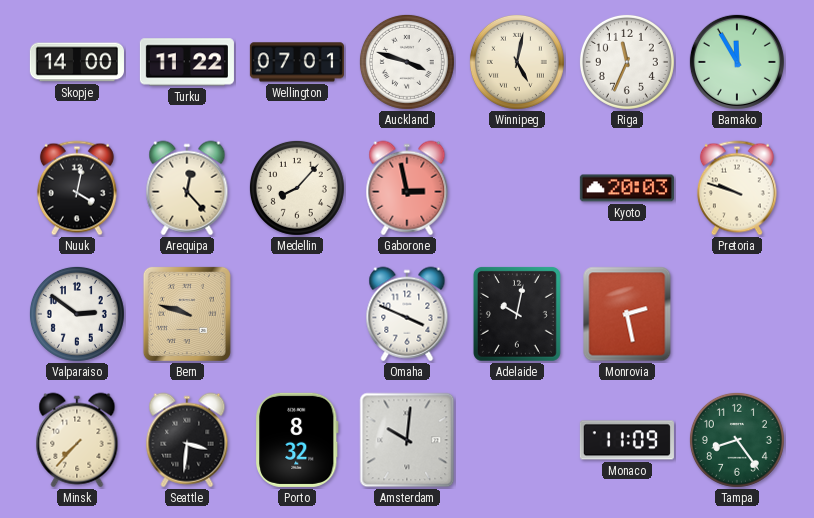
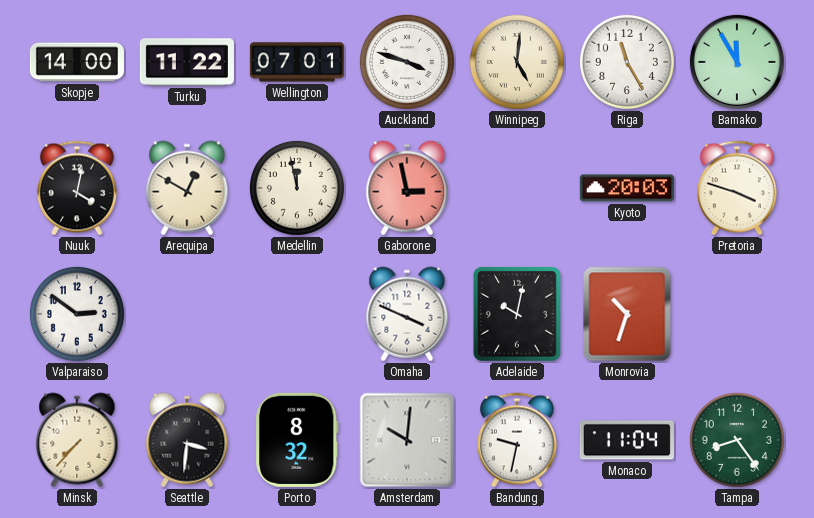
Winnipeg: 5:02 -> 5:01
Riga: 11:34 -> 11:25
Arequipa: 12:23 -> 12:50
Medellin: 8:07 -> 11:58
Pretoria: 9:48 -> 3:48
Bern: 9:48 -> none
Monrovia: 2:28 -> 10:33
Bandung: none -> 9:32
Monaco: 11:09 -> 11:04
